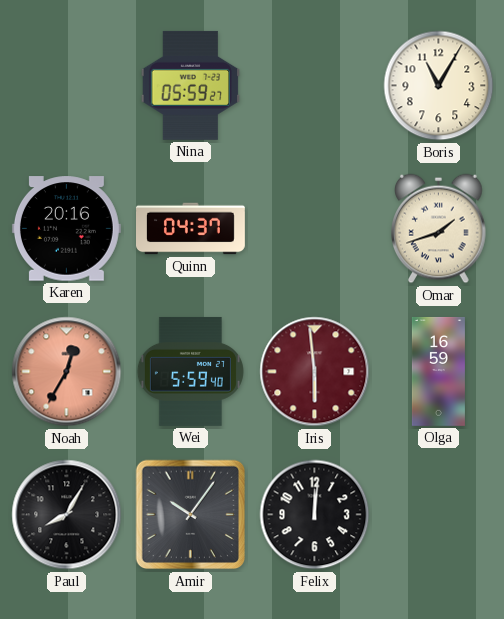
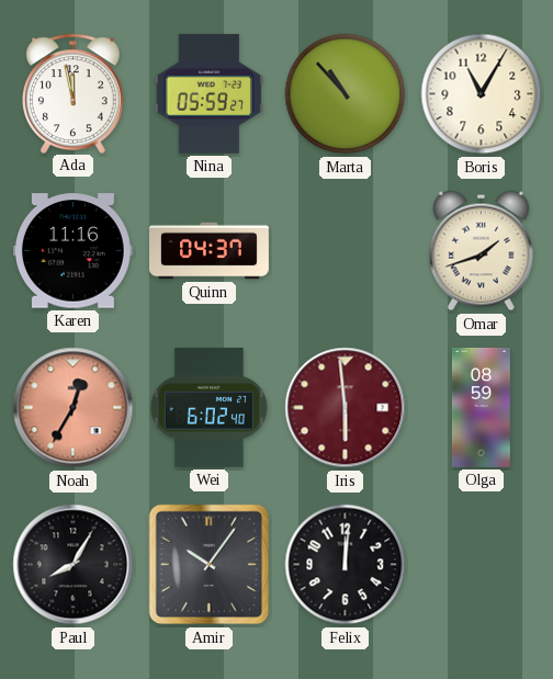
Ada: none -> 11:58
Marta: none -> 10:53
Karen: 20:16 -> 11:16
Wei: 5:59 -> 6:02
Olga: 16:59 -> 08:59
